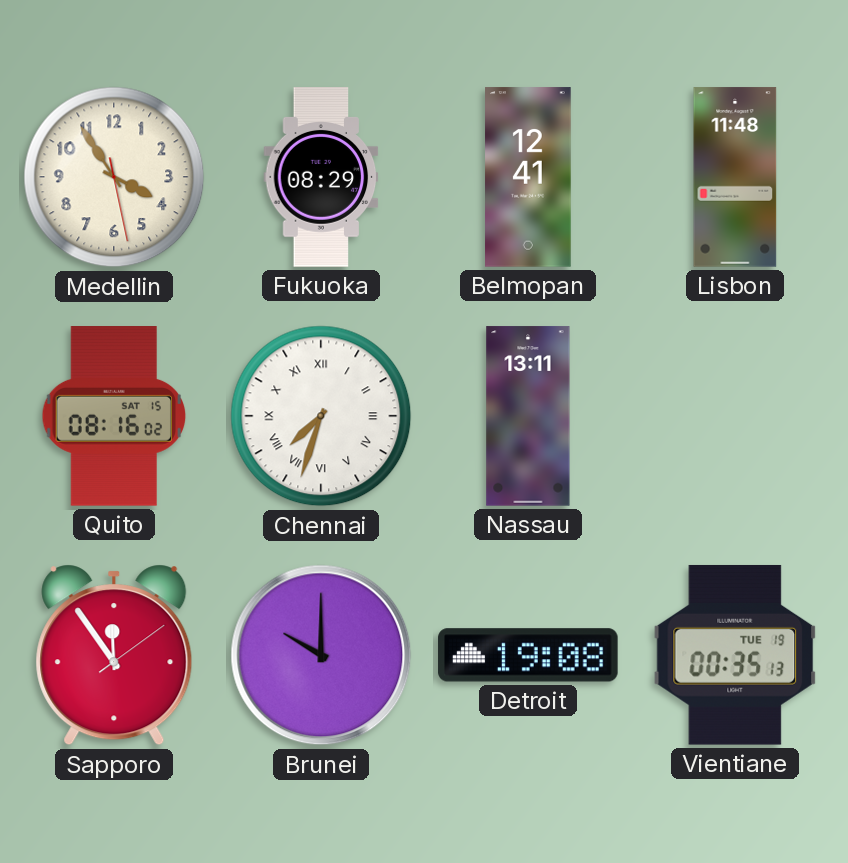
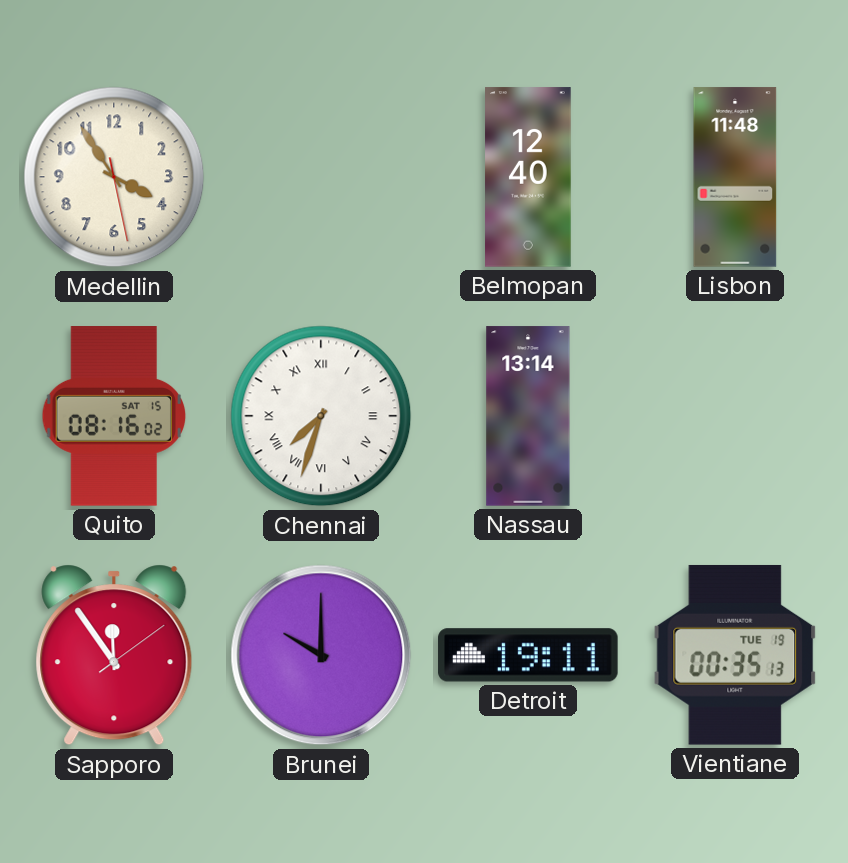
Fukuoka: 08:29 -> none
Belmopan: 12:41 -> 12:40
Nassau: 13:11 -> 13:14
Detroit: 19:08 -> 19:11
